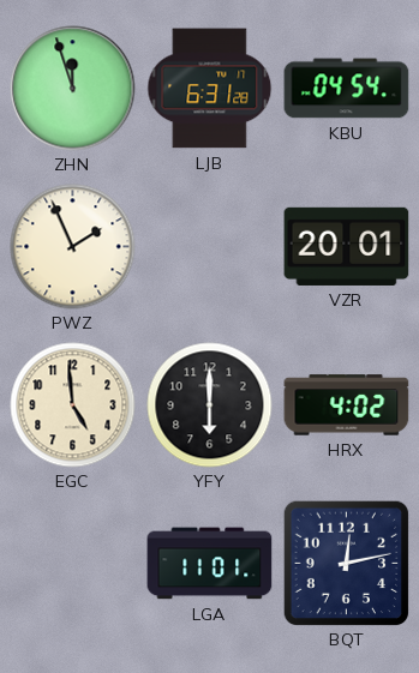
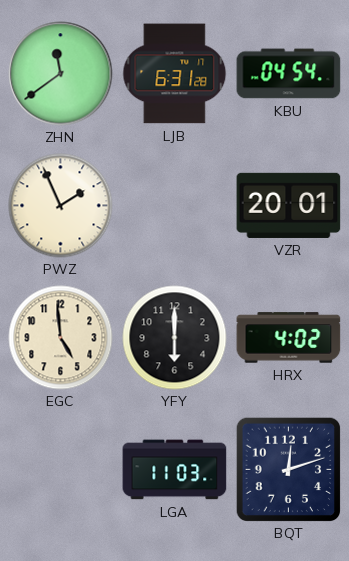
ZHN: 11:57 -> 11:39
LGA: 11:01 -> 11:03
BQT: 12:13 -> 12:12
